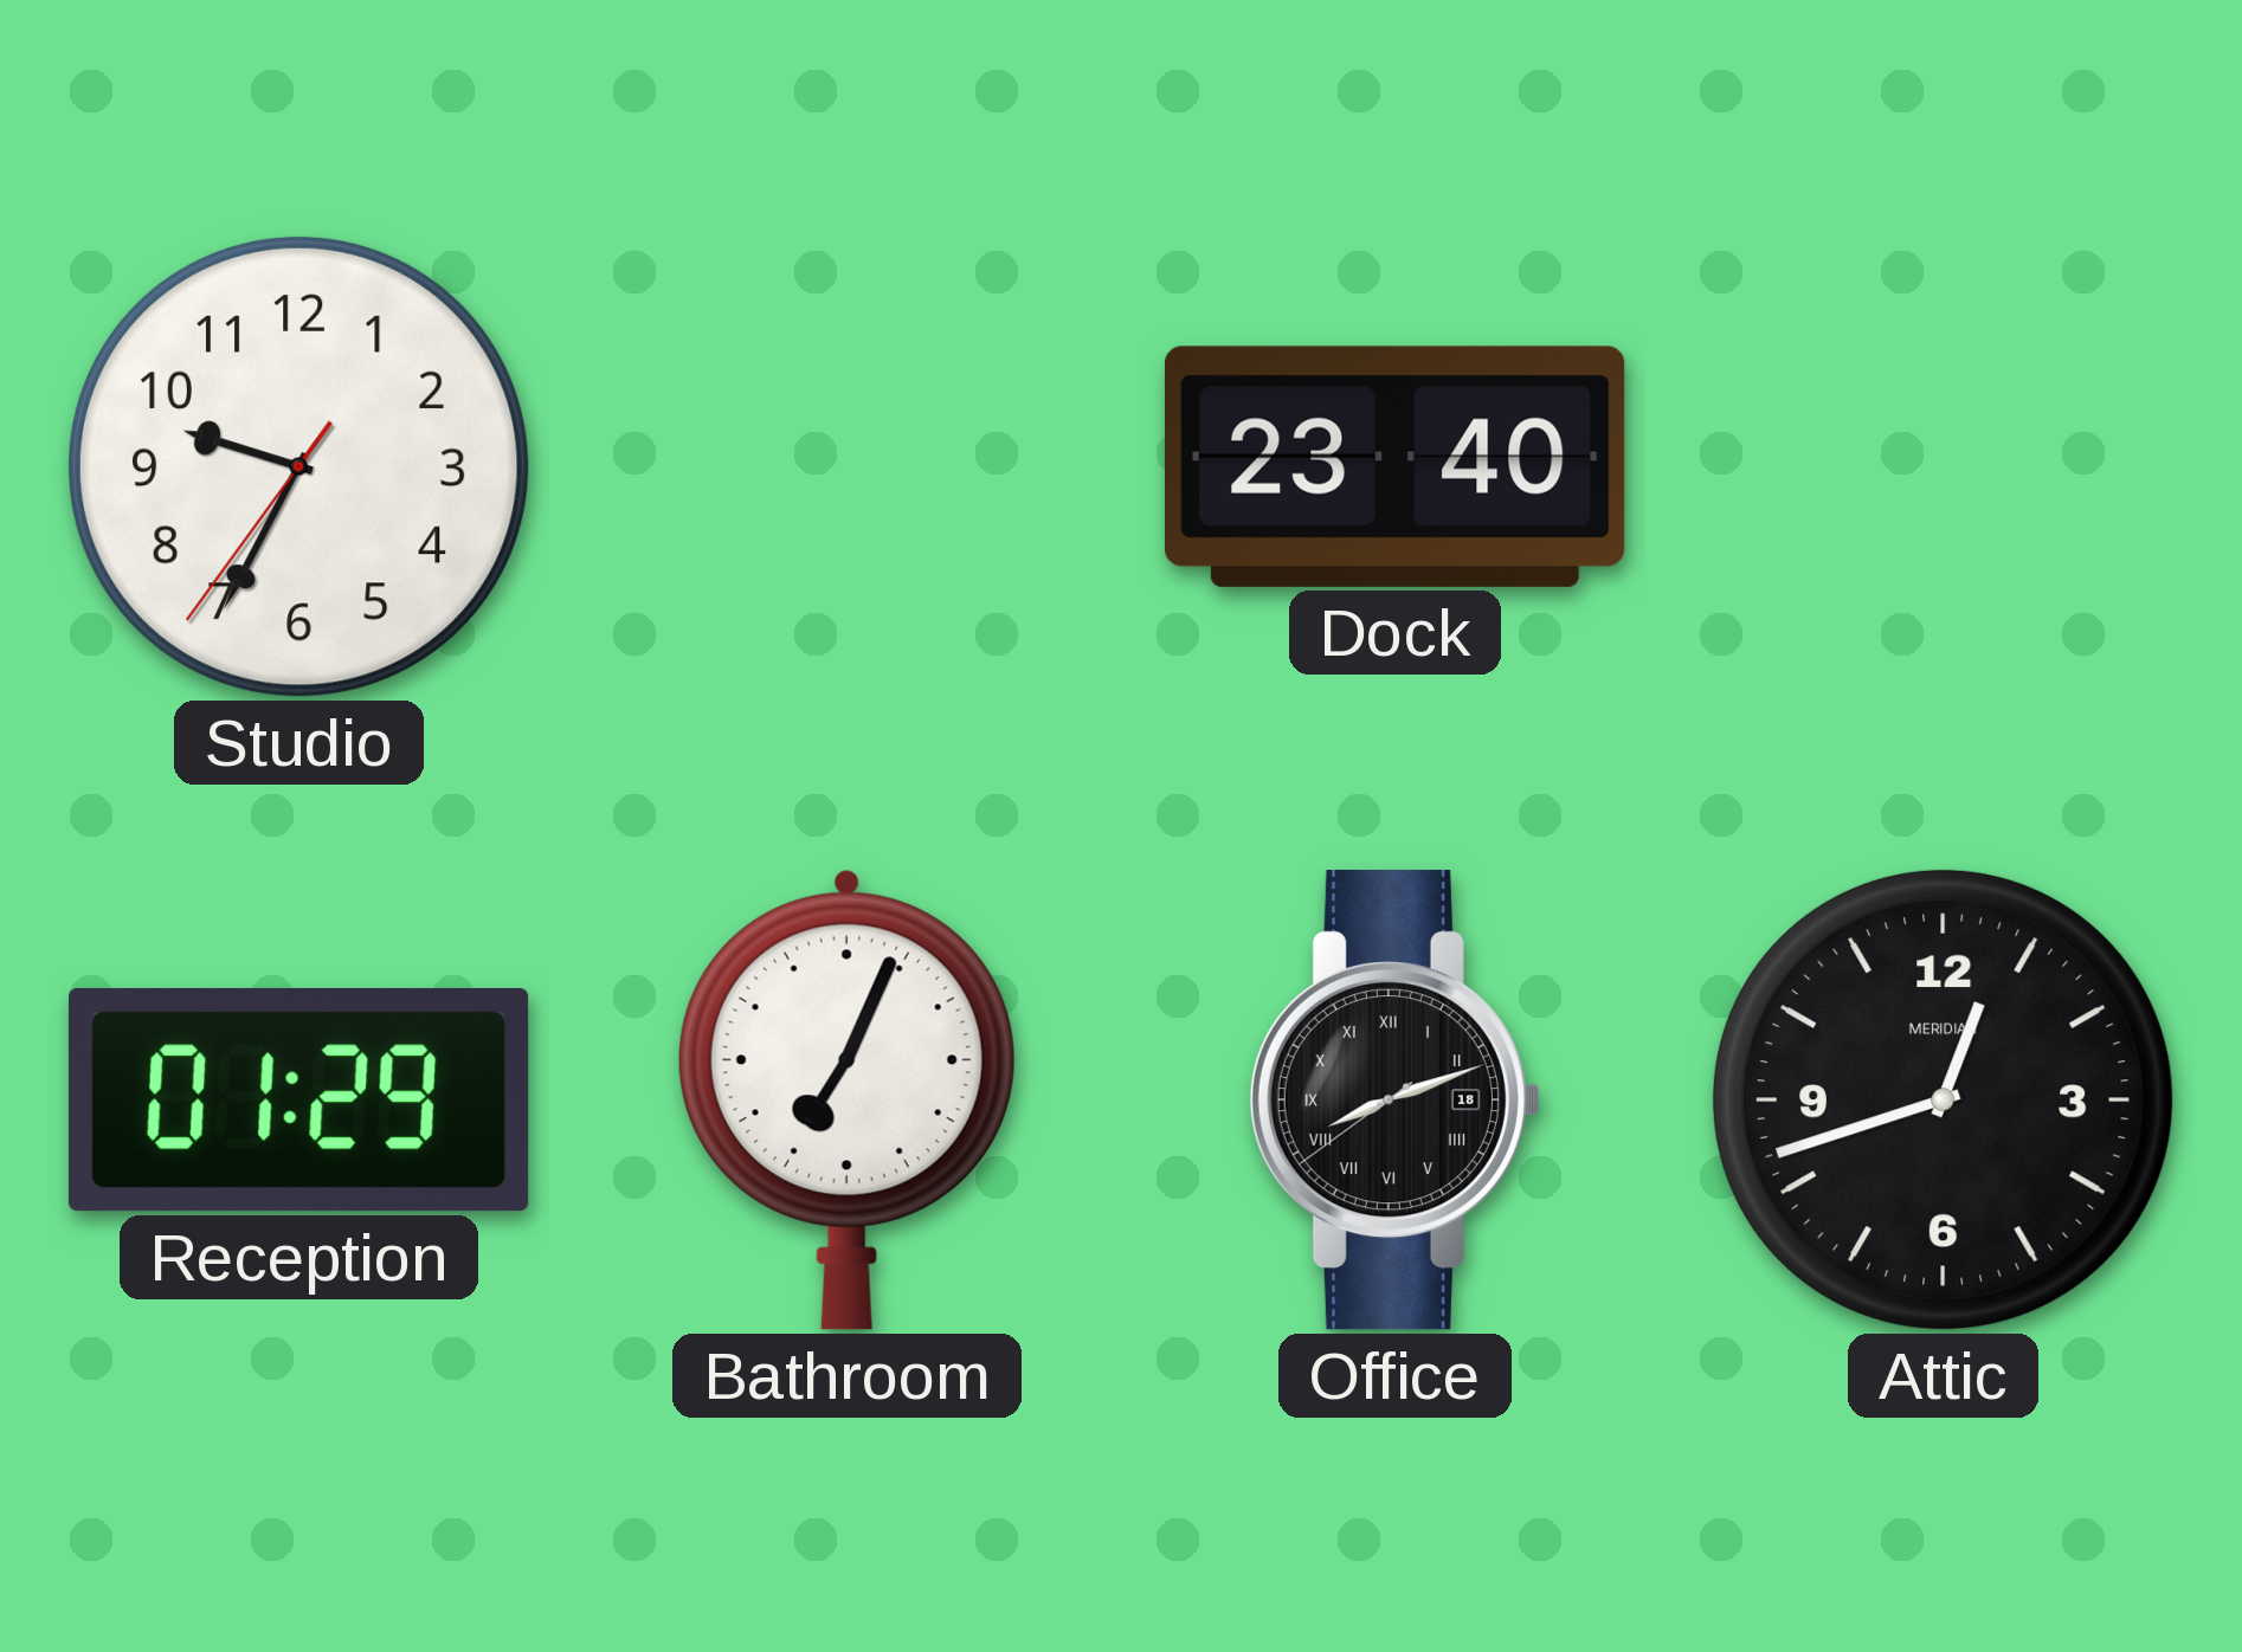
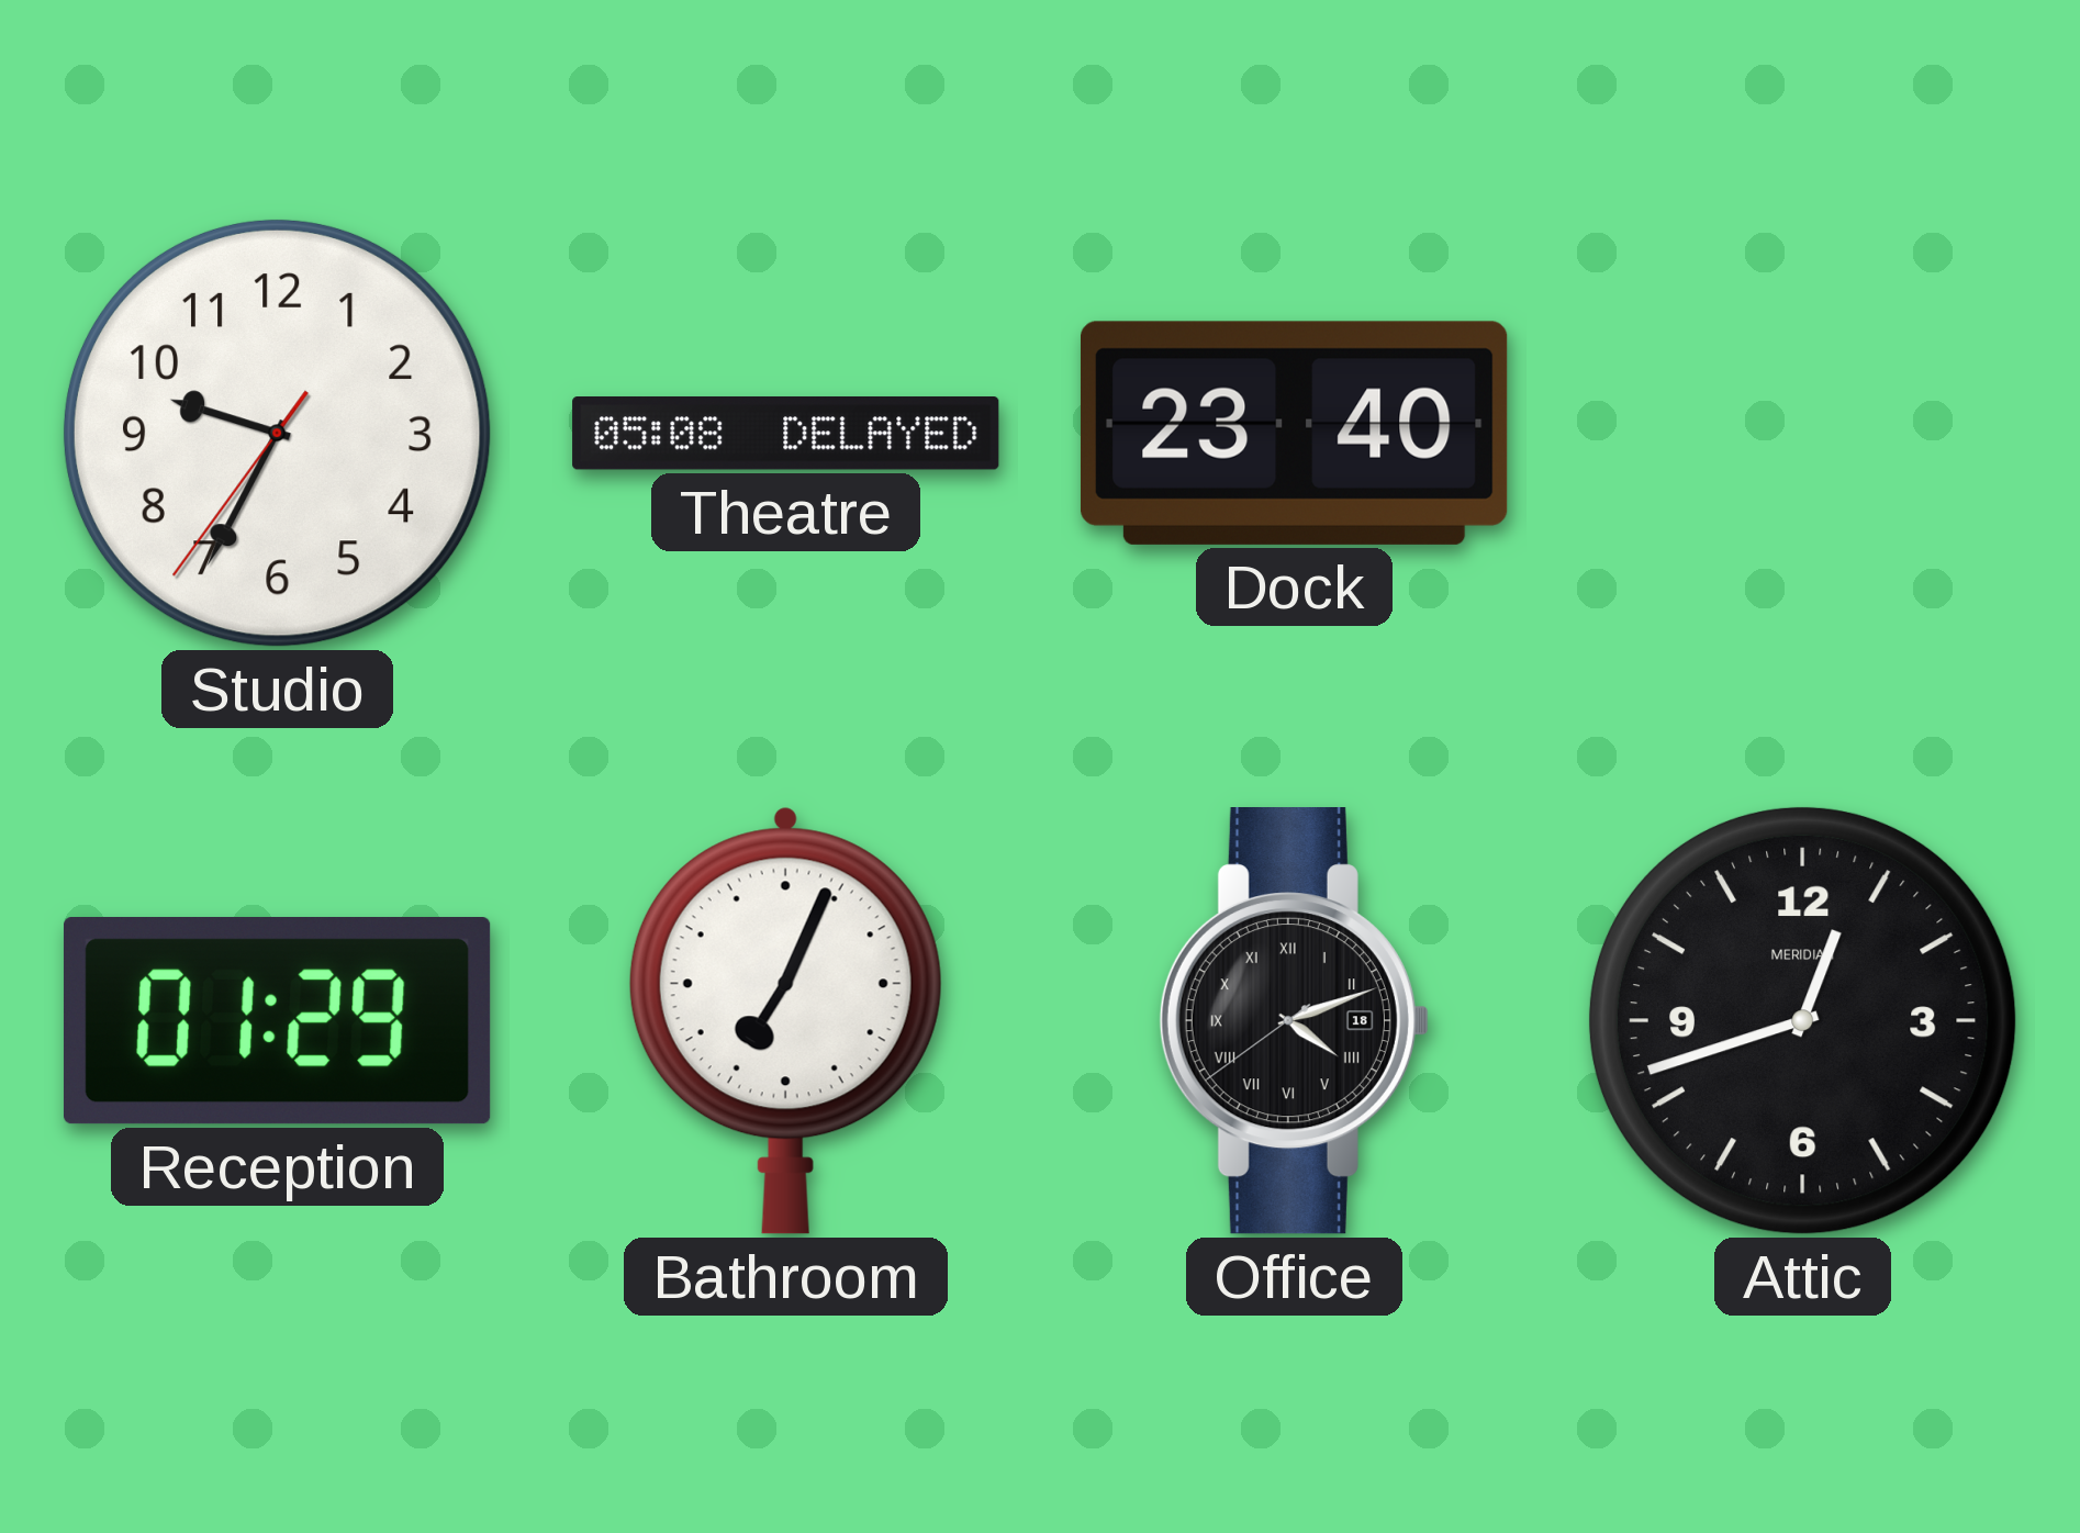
Theatre: none -> 05:08
Office: 8:11 -> 4:11
